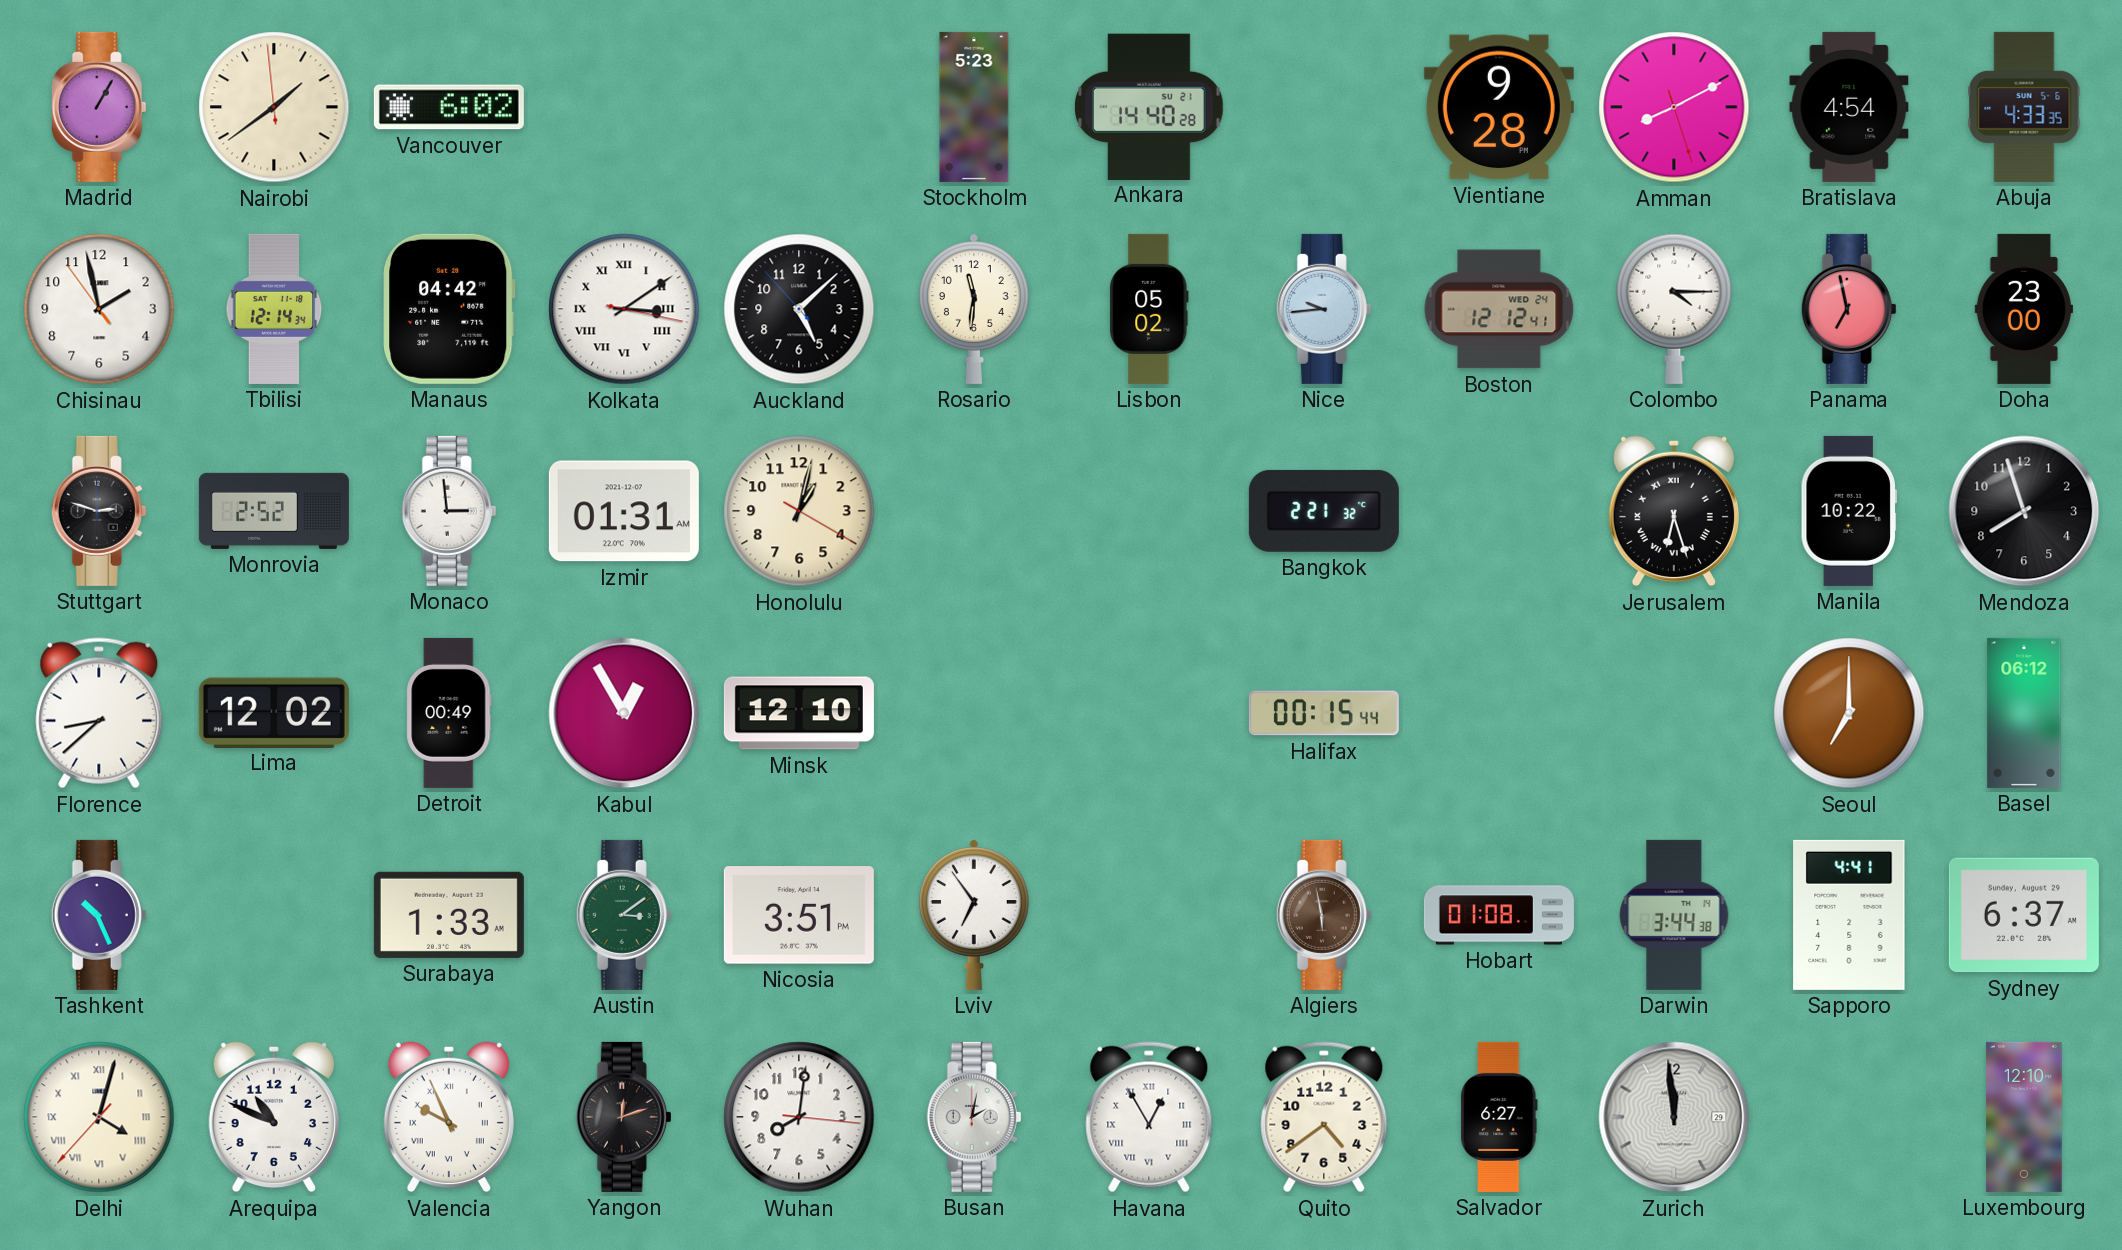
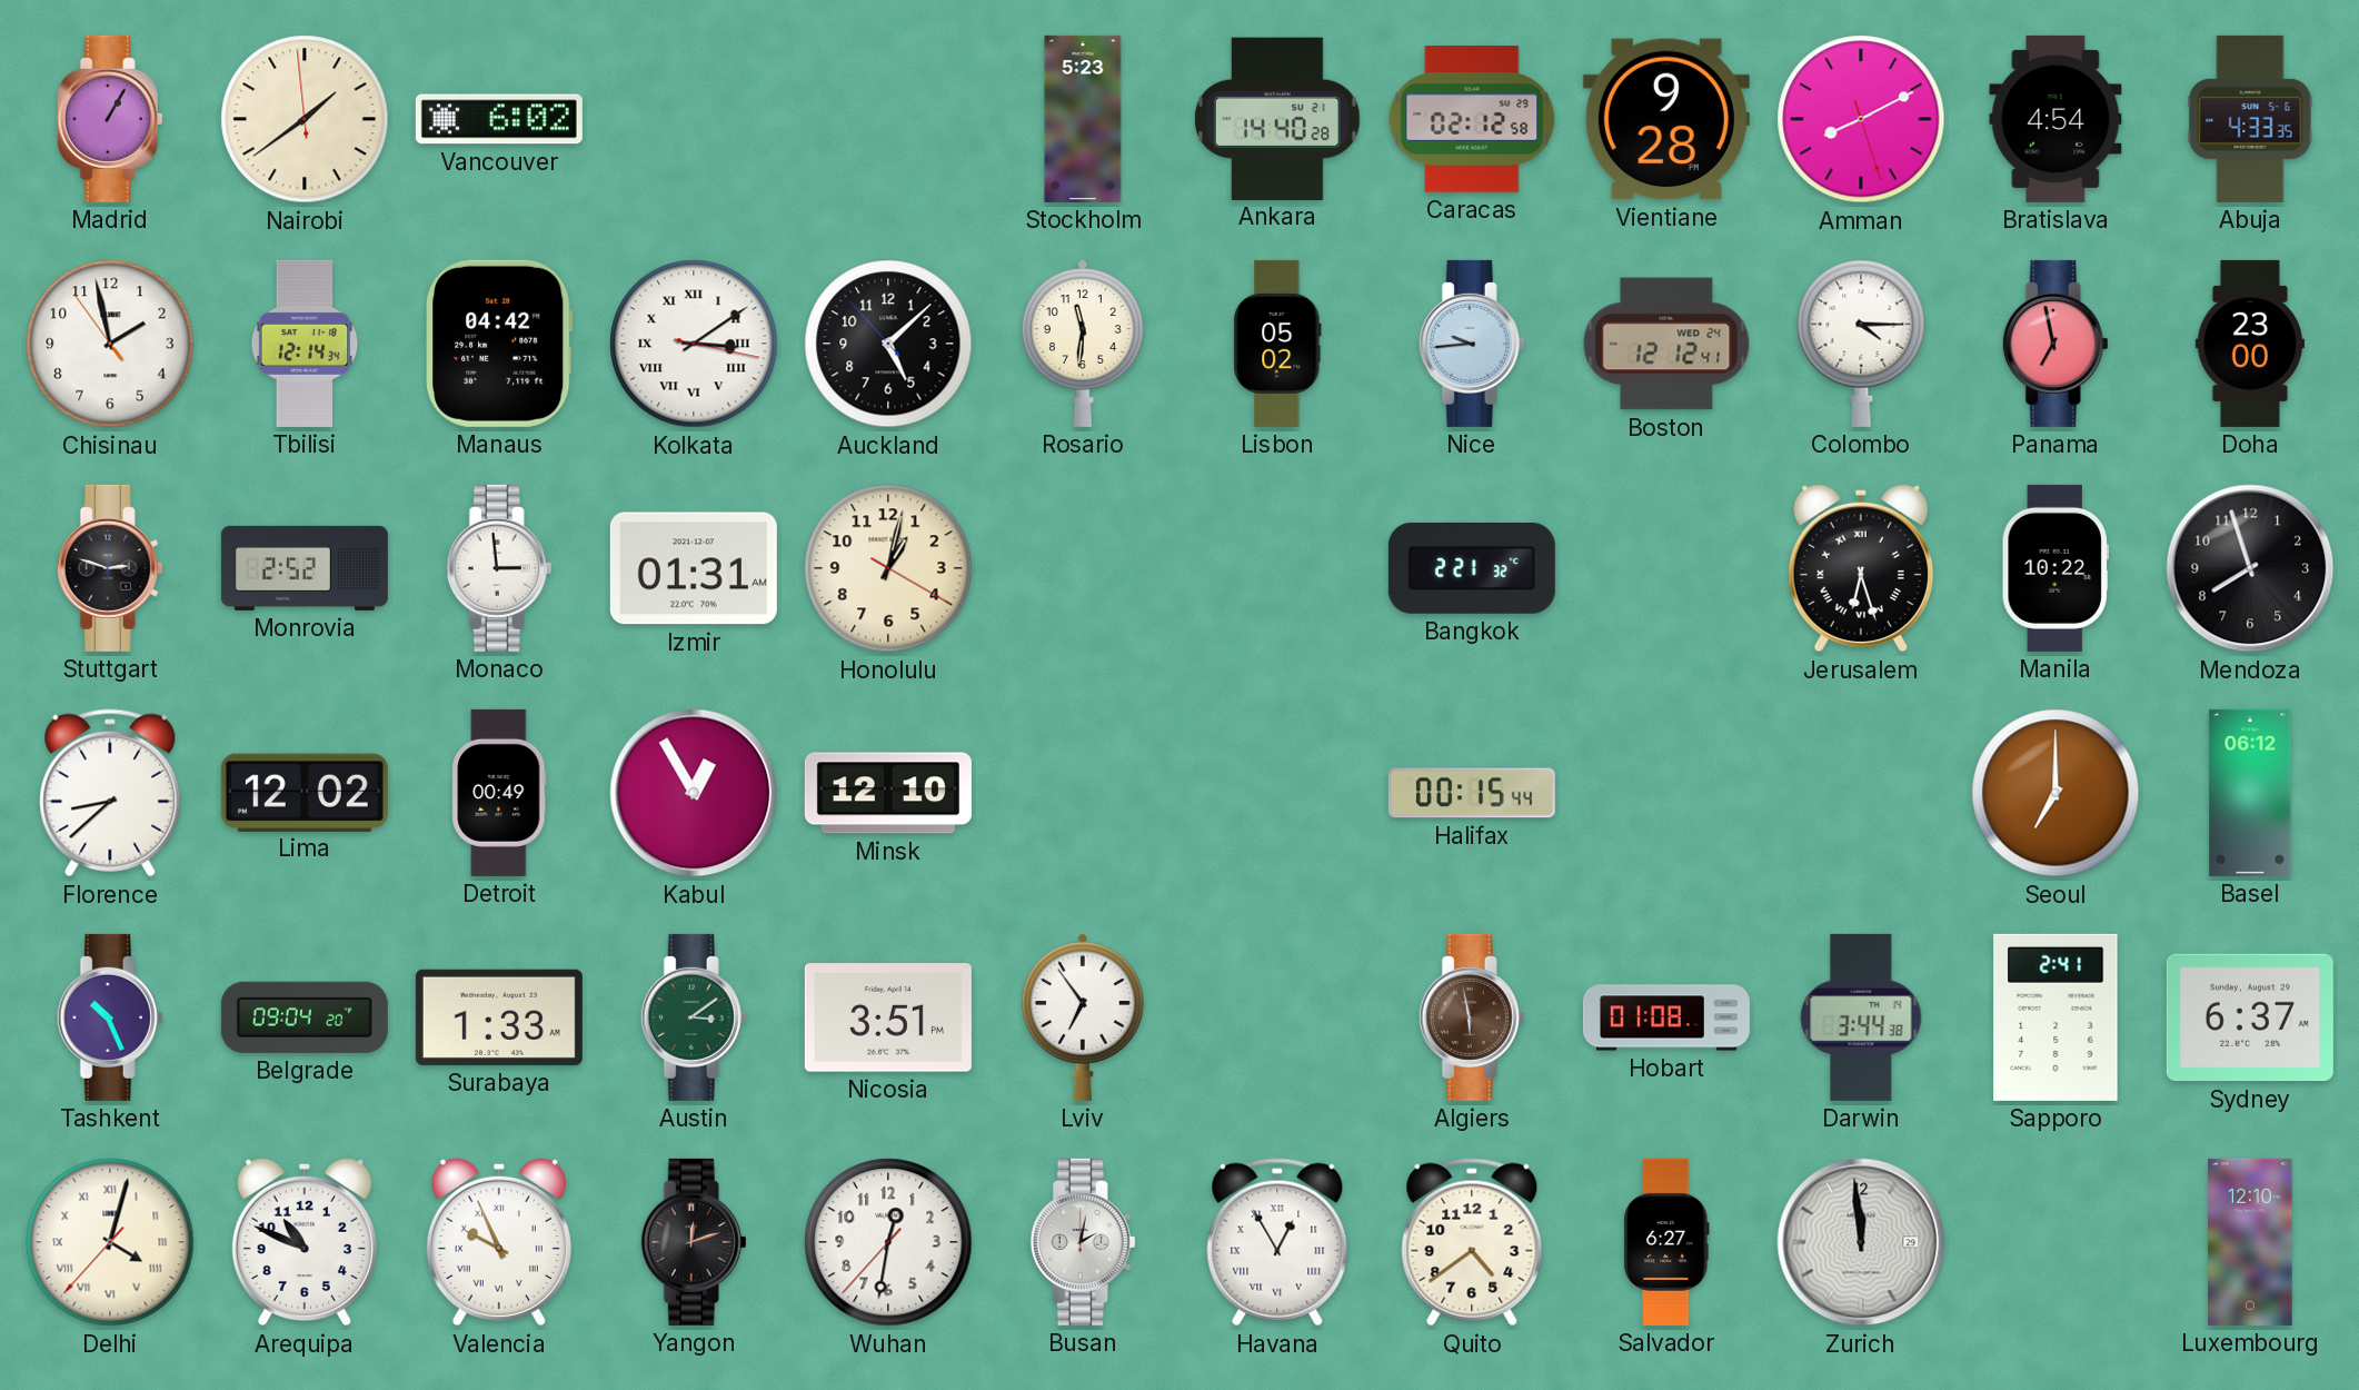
Caracas: none -> 02:12
Belgrade: none -> 09:04
Sapporo: 4:41 -> 2:41
Wuhan: 8:01 -> 12:31
